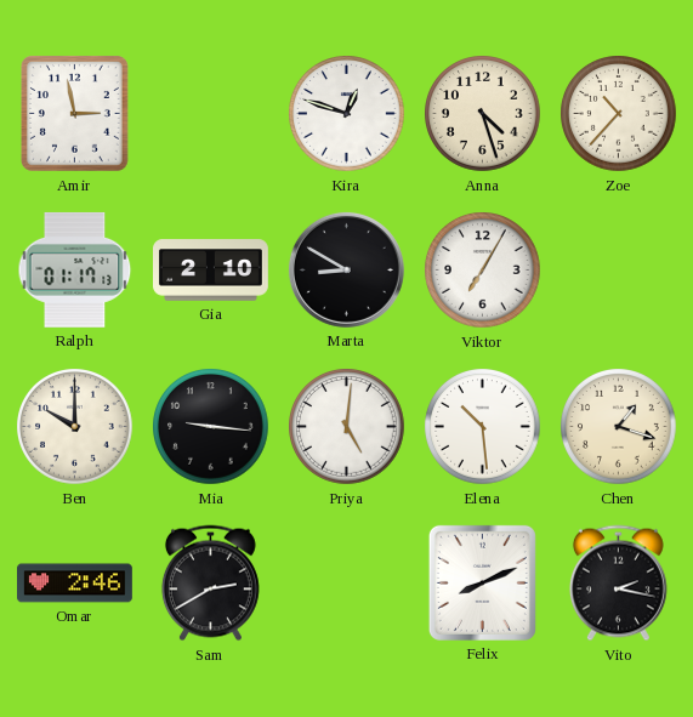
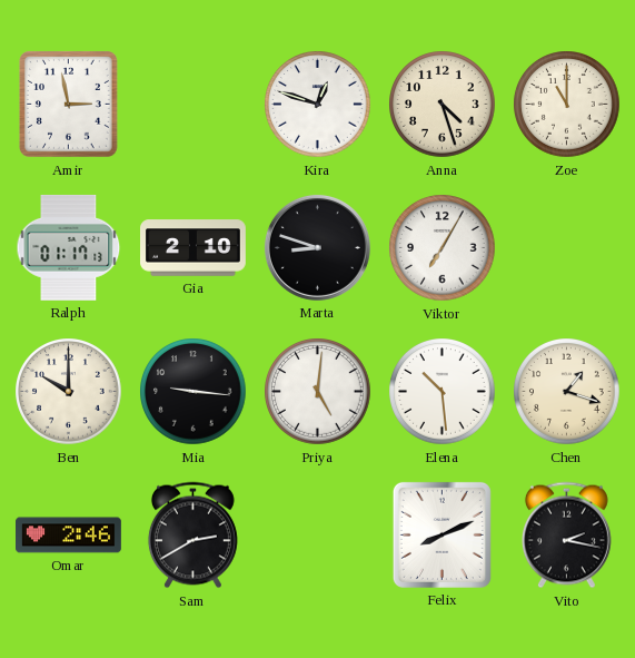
Zoe: 10:37 -> 11:00
Marta: 8:50 -> 8:48
